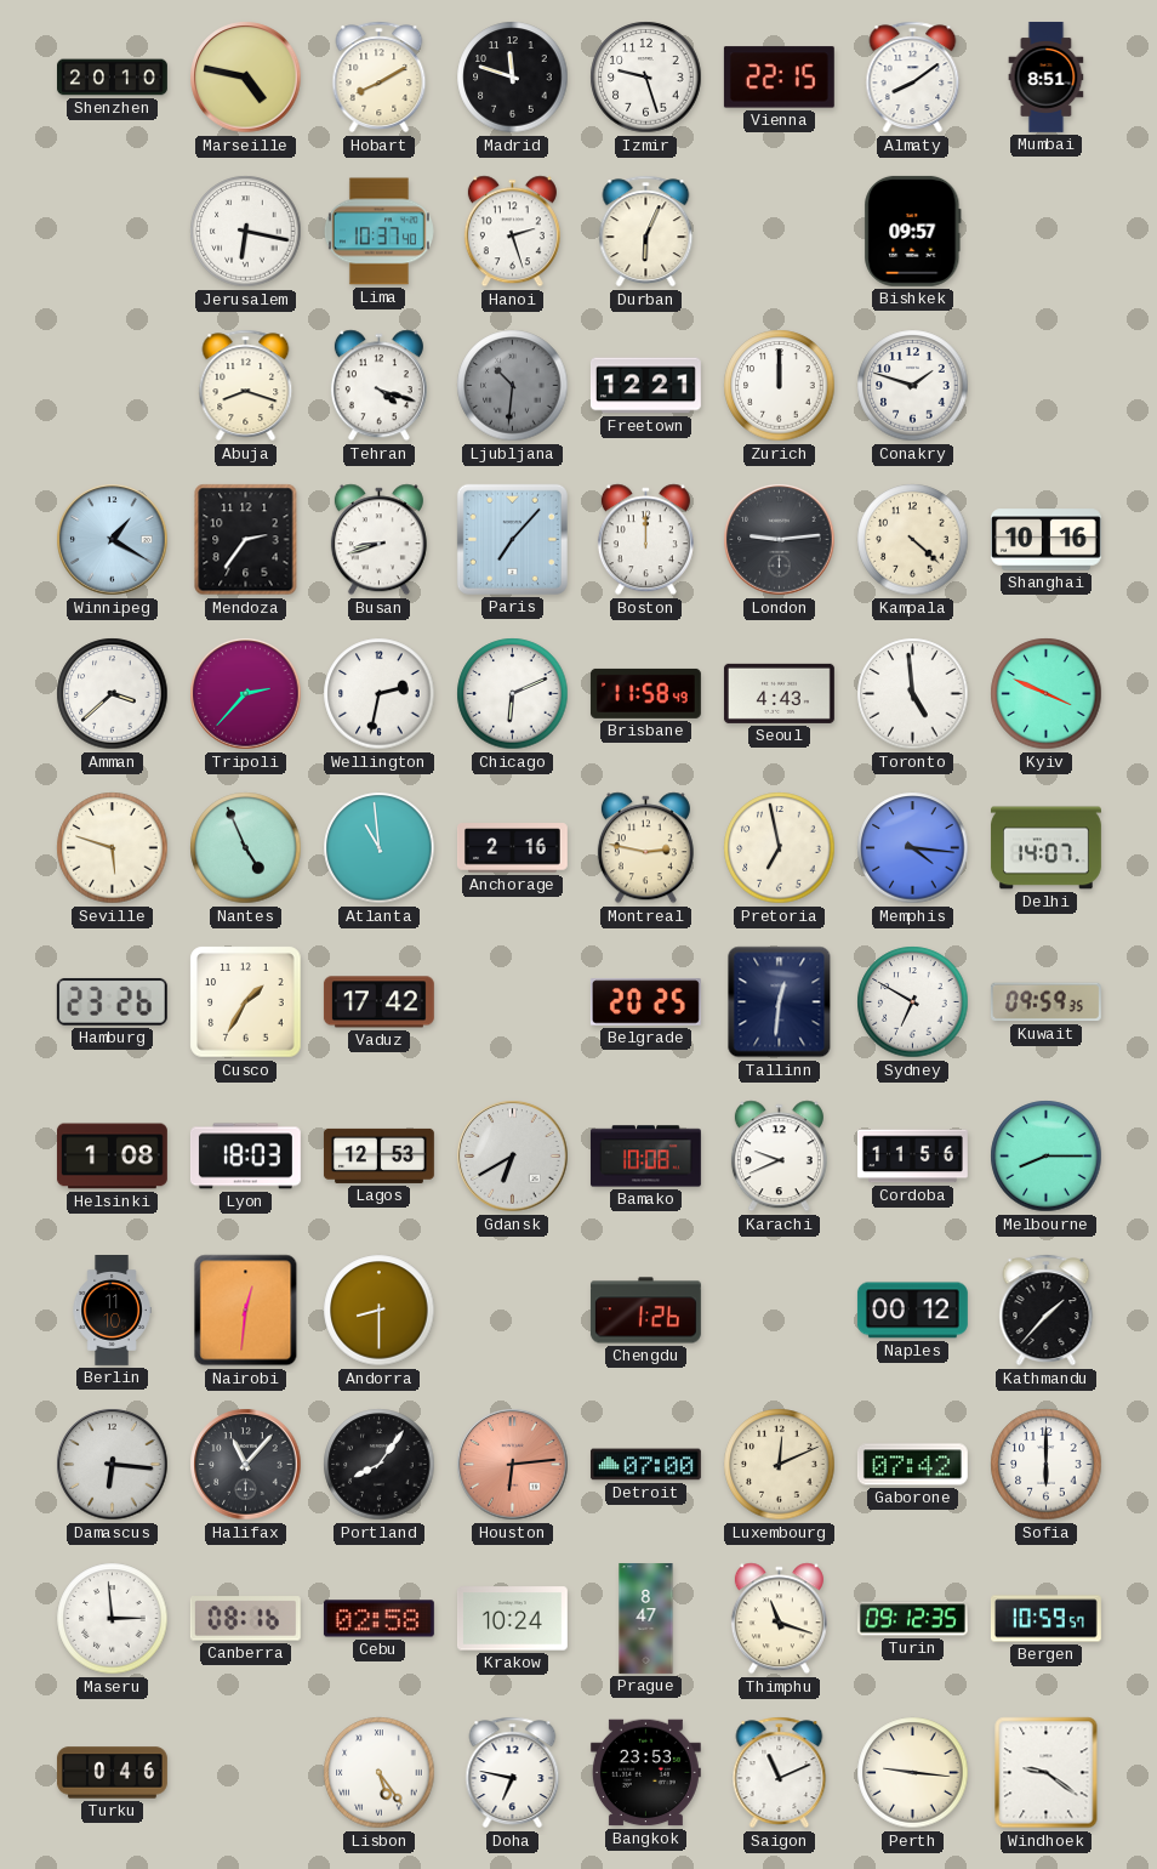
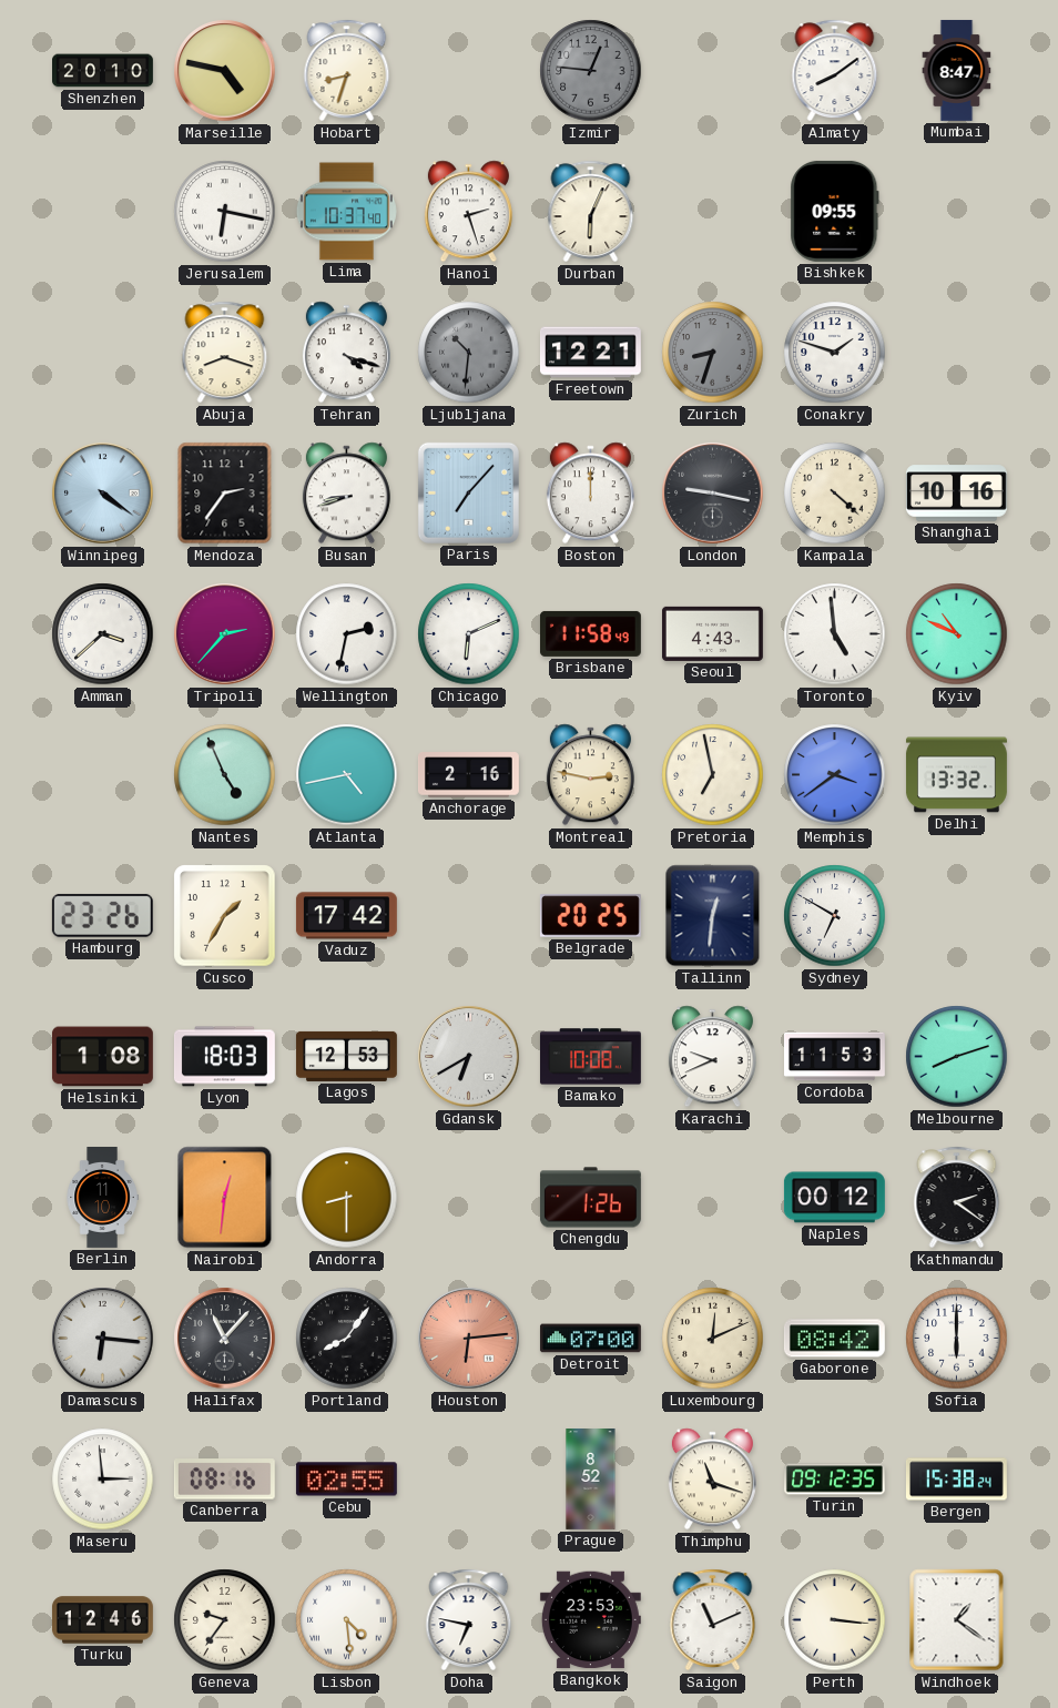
Hobart: 8:10 -> 8:33
Madrid: 11:48 -> none
Izmir: 9:27 -> 12:46
Izmir dial: white -> grey
Vienna: 22:15 -> none
Mumbai: 8:51 -> 8:47
Bishkek: 09:57 -> 09:55
Zurich: 12:00 -> 8:33
Zurich dial: white -> grey
Winnipeg: 1:20 -> 4:21
London: 9:14 -> 9:17
Kyiv: 3:49 -> 10:49
Seville: 5:48 -> none
Atlanta: 10:59 -> 4:43
Memphis: 4:16 -> 3:39
Delhi: 14:07 -> 13:32
Kuwait: 09:59 -> none
Cordoba: 11:56 -> 11:53
Melbourne: 8:15 -> 8:12
Kathmandu: 1:37 -> 2:21
Gaborone: 07:42 -> 08:42
Cebu: 02:58 -> 02:55
Krakow: 10:24 -> none
Prague: 8:47 -> 8:52
Bergen: 10:59 -> 15:38
Turku: 0:46 -> 12:46
Geneva: none -> 9:36
Lisbon: 5:24 -> 4:29
Perth: 9:16 -> 3:16
Windhoek: 9:21 -> 1:21
